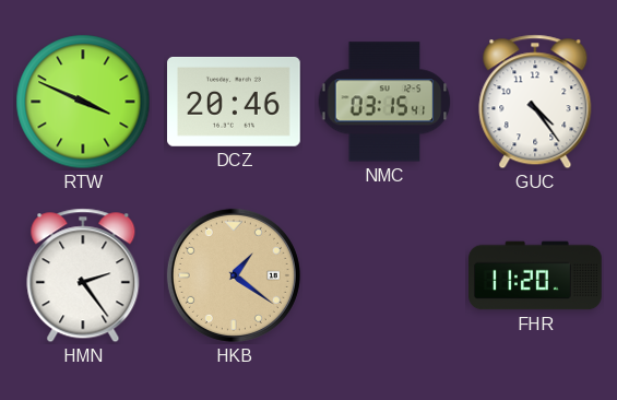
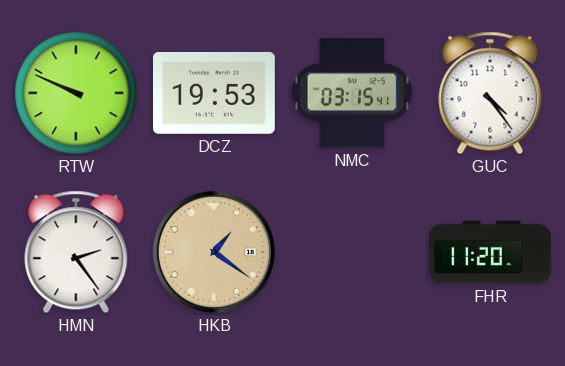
RTW: 3:49 -> 9:49
DCZ: 20:46 -> 19:53
